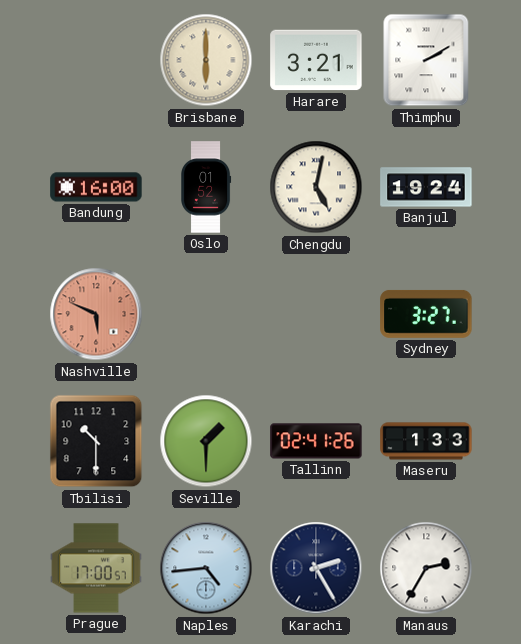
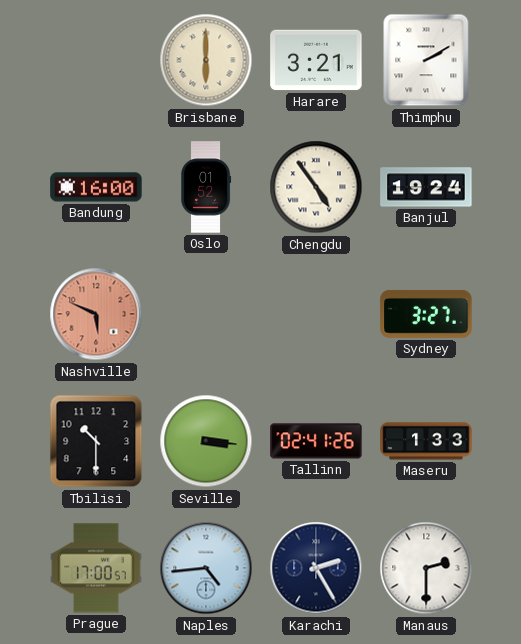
Chengdu: 5:02 -> 4:54
Seville: 1:30 -> 3:16
Manaus: 2:35 -> 2:30
